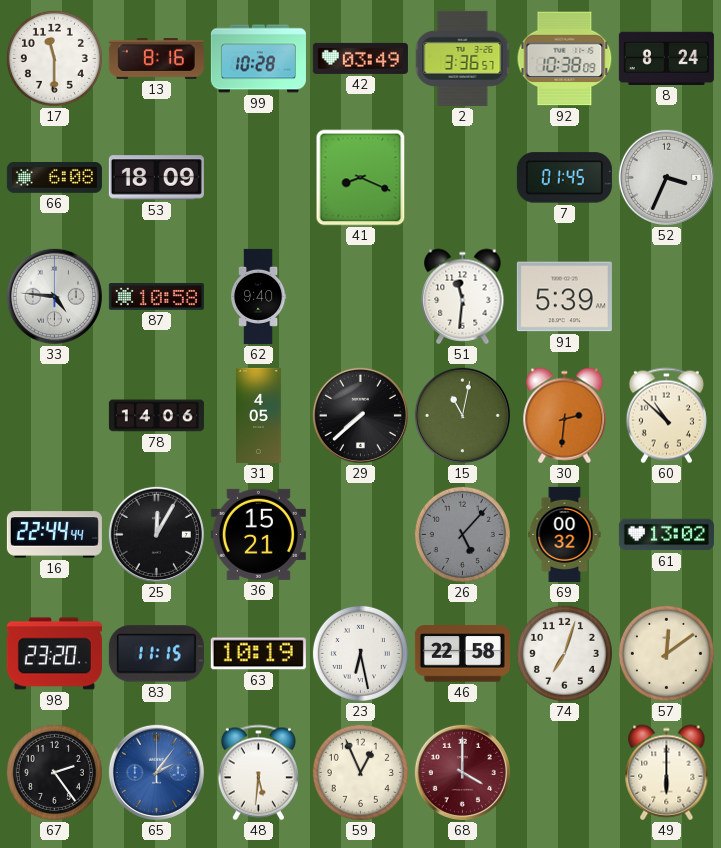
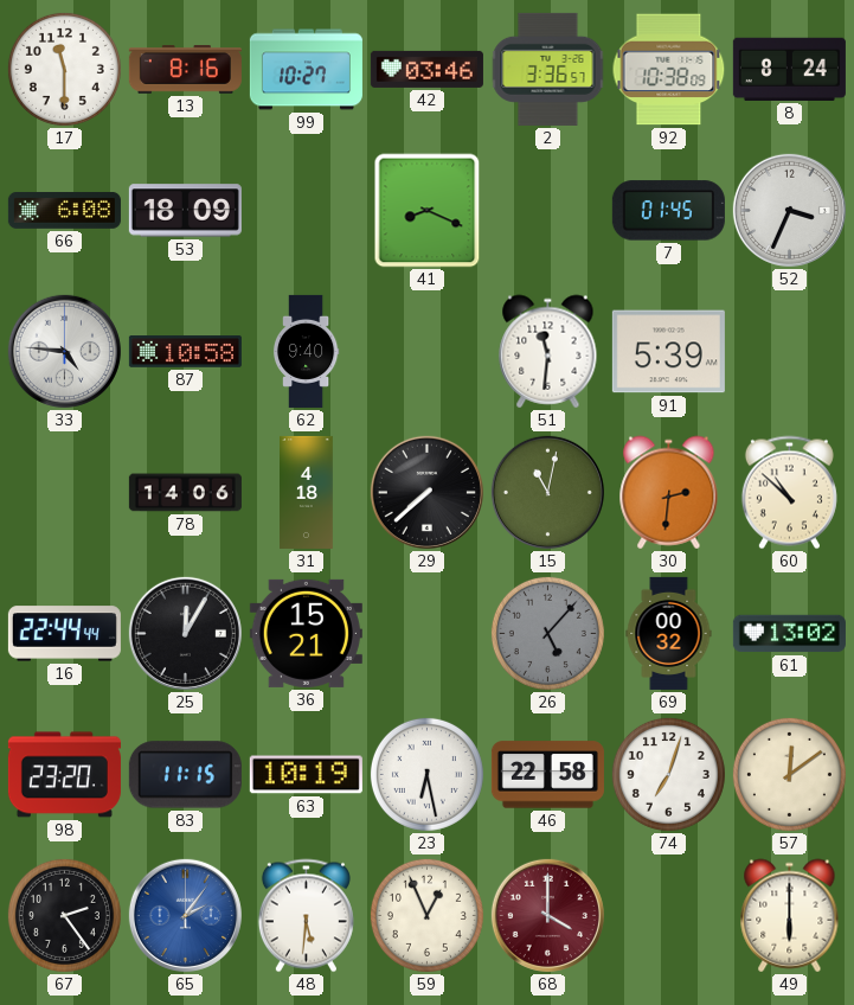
99: 10:28 -> 10:27
42: 03:49 -> 03:46
31: 4:05 -> 4:18
